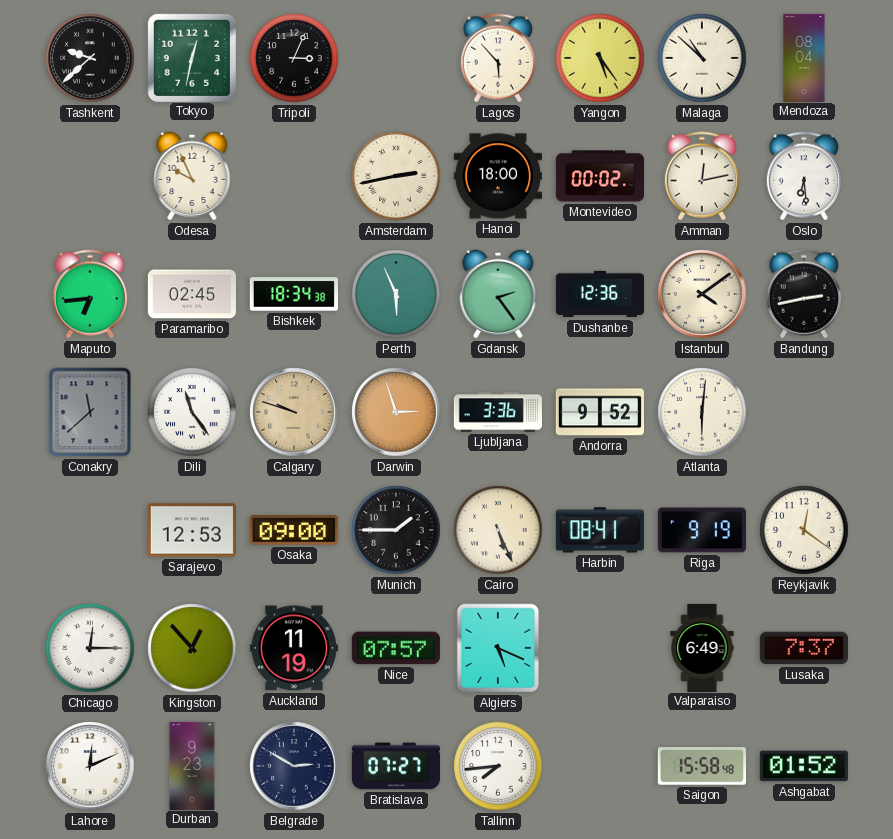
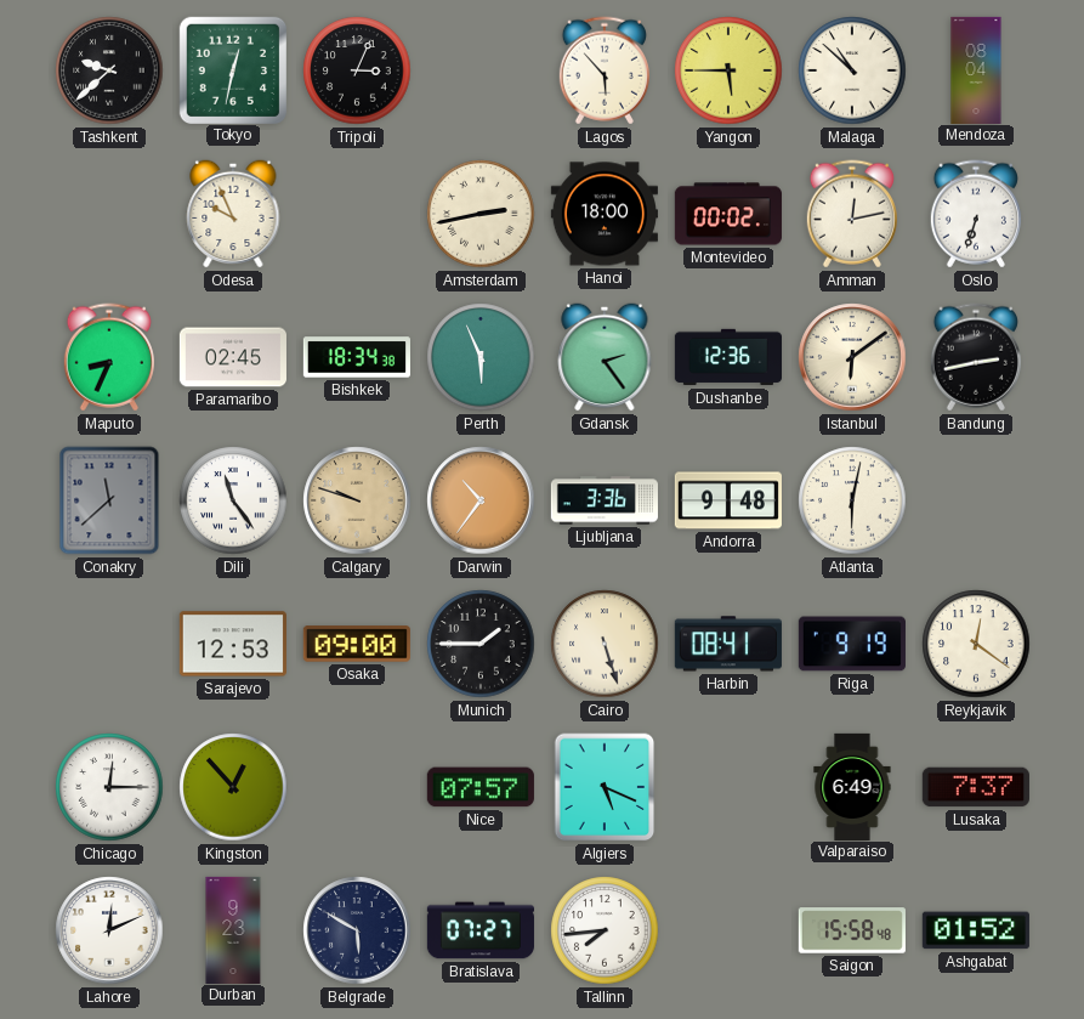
Yangon: 5:24 -> 5:45
Oslo: 6:29 -> 6:33
Maputo: 6:44 -> 8:34
Istanbul: 4:09 -> 6:09
Darwin: 2:57 -> 10:36
Andorra: 9:52 -> 9:48
Atlanta: 6:01 -> 6:02
Cairo: 5:26 -> 5:27
Auckland: 11:19 -> none
Belgrade: 2:50 -> 5:50
